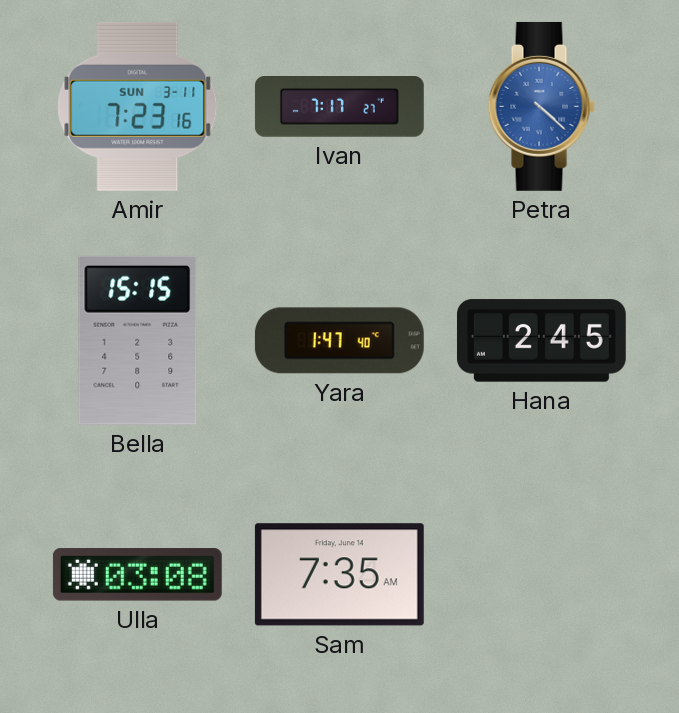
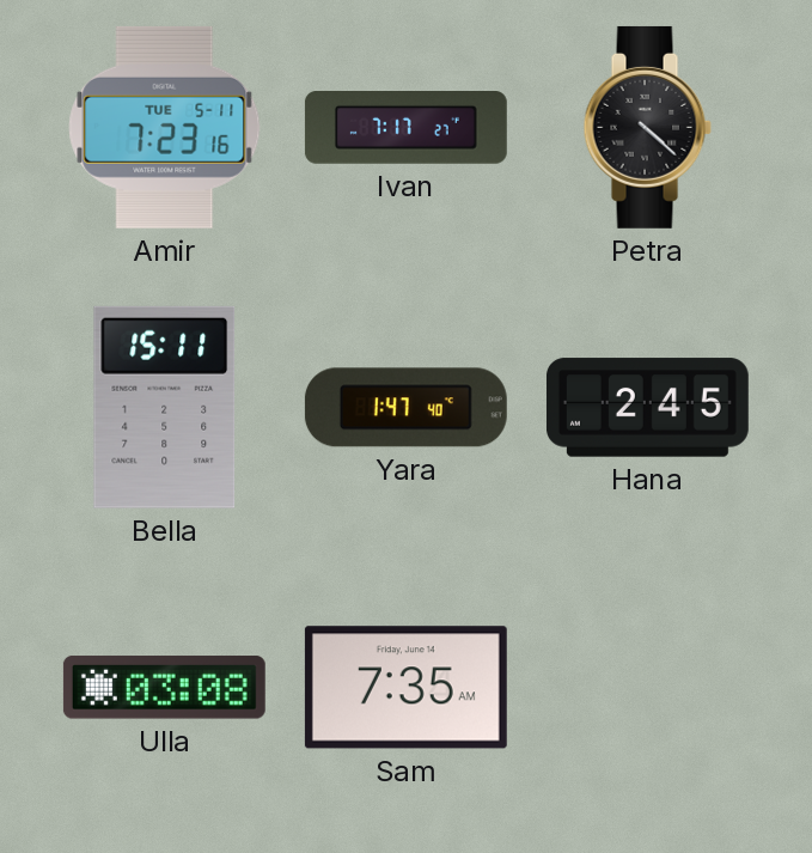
Amir date: SUN 3-11 -> TUE 5-11
Petra dial: blue -> black
Bella: 15:15 -> 15:11
